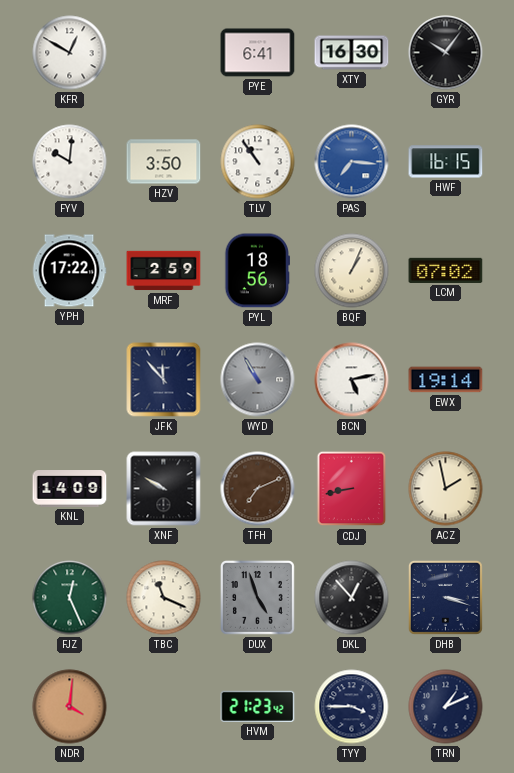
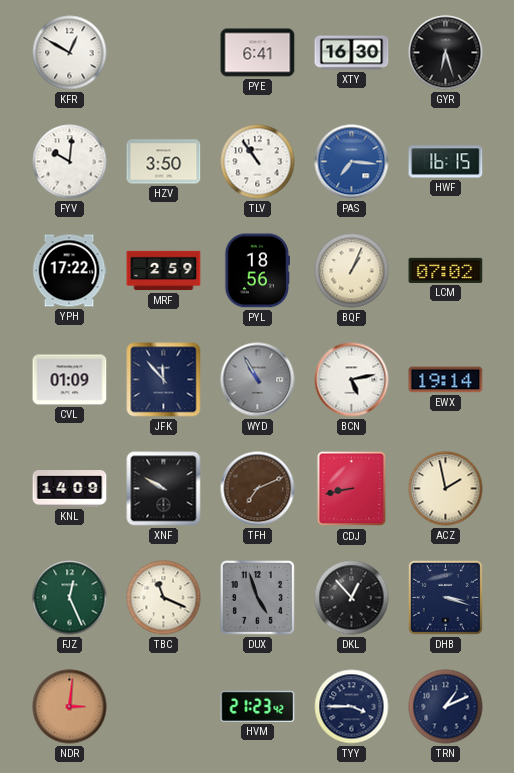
GYR: 10:06 -> 6:27
CVL: none -> 01:09
NDR: 4:01 -> 3:01
